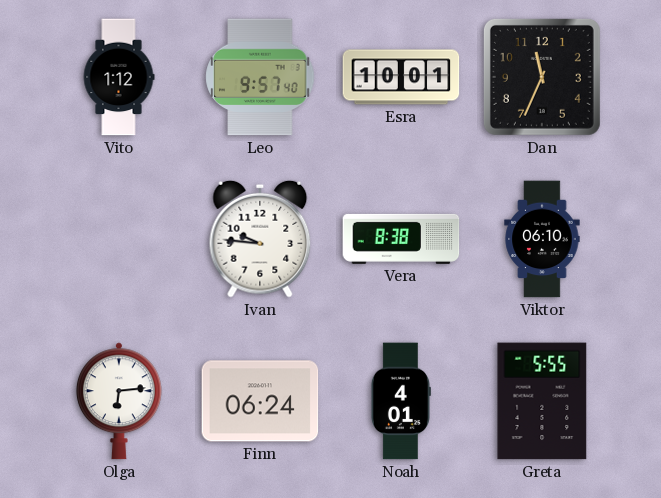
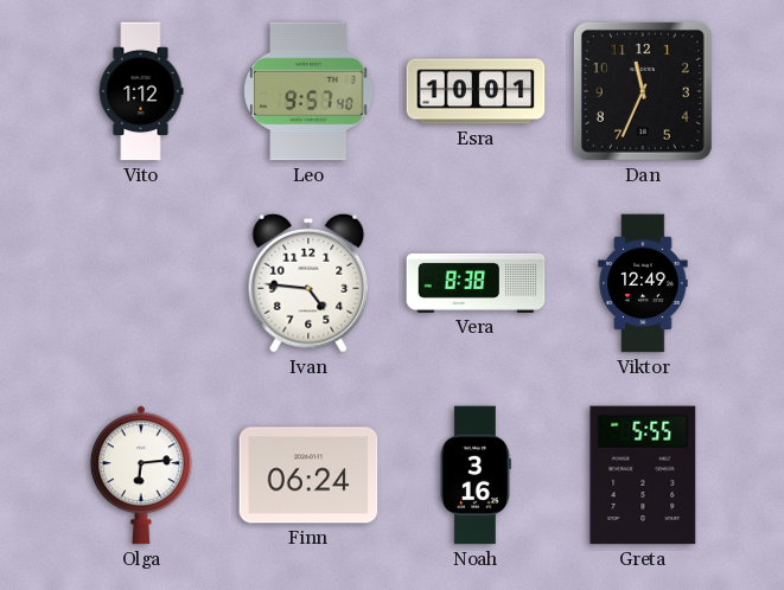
Ivan: 9:46 -> 4:46
Viktor: 06:10 -> 12:49
Noah: 4:01 -> 3:16
